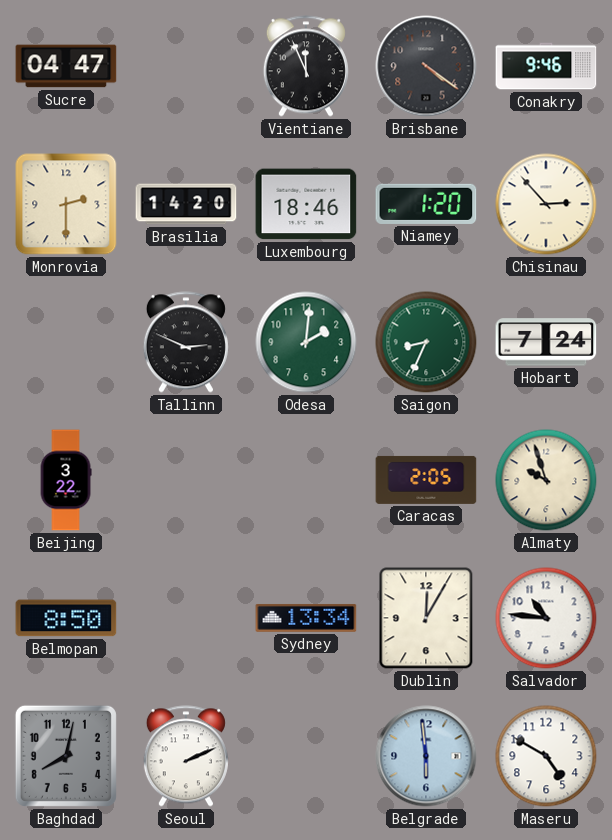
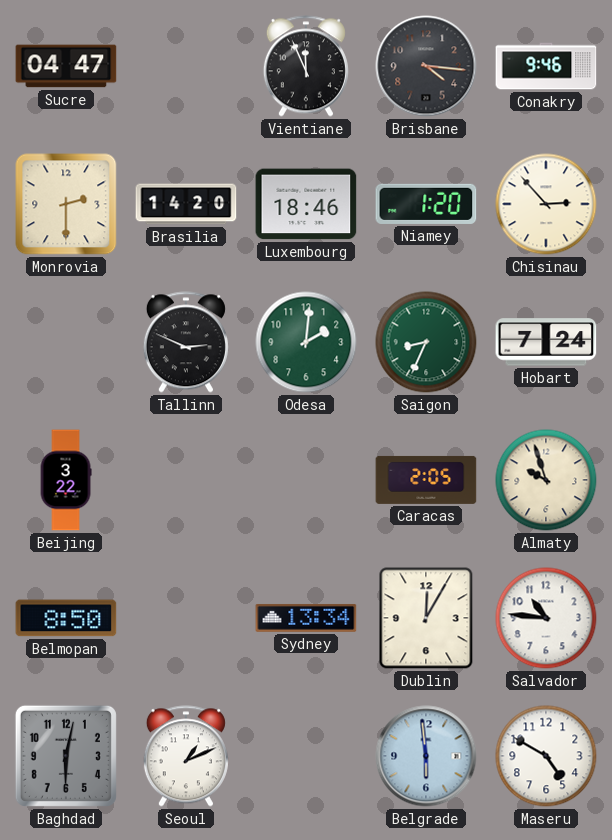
Brisbane: 4:21 -> 4:16
Baghdad: 8:02 -> 6:02
Seoul: 2:11 -> 1:11
